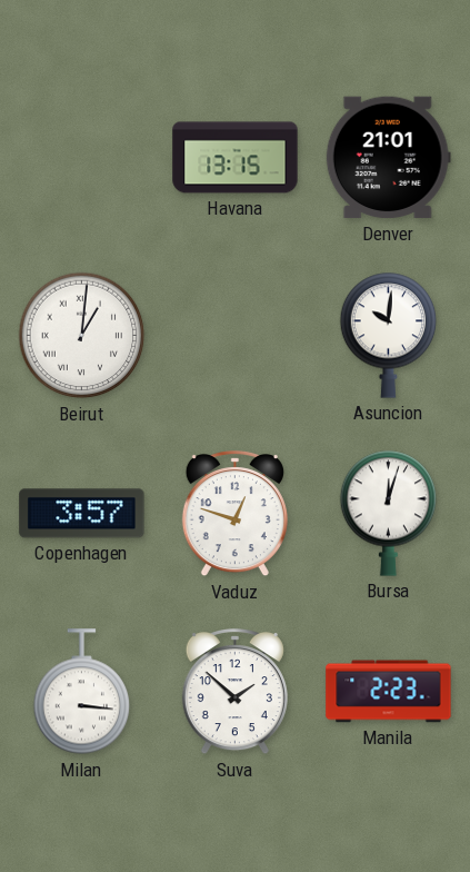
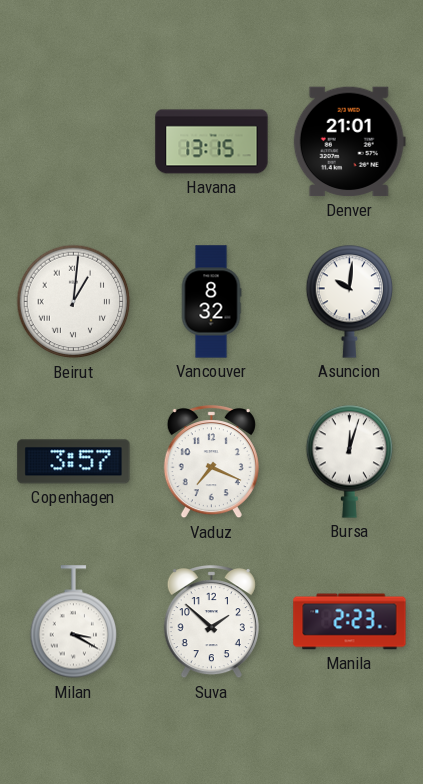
Vancouver: none -> 8:32
Vaduz: 12:48 -> 7:19
Milan: 3:16 -> 3:20
